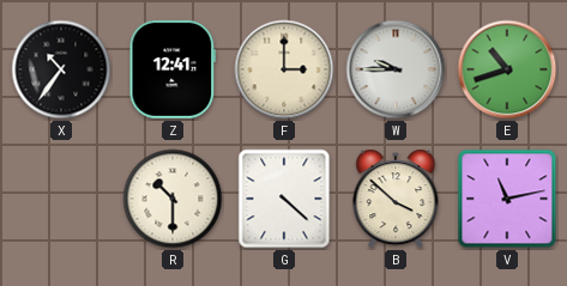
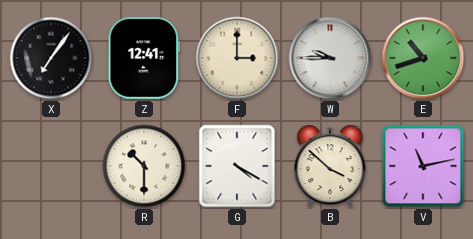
X: 10:36 -> 7:06
G: 4:22 -> 4:20
